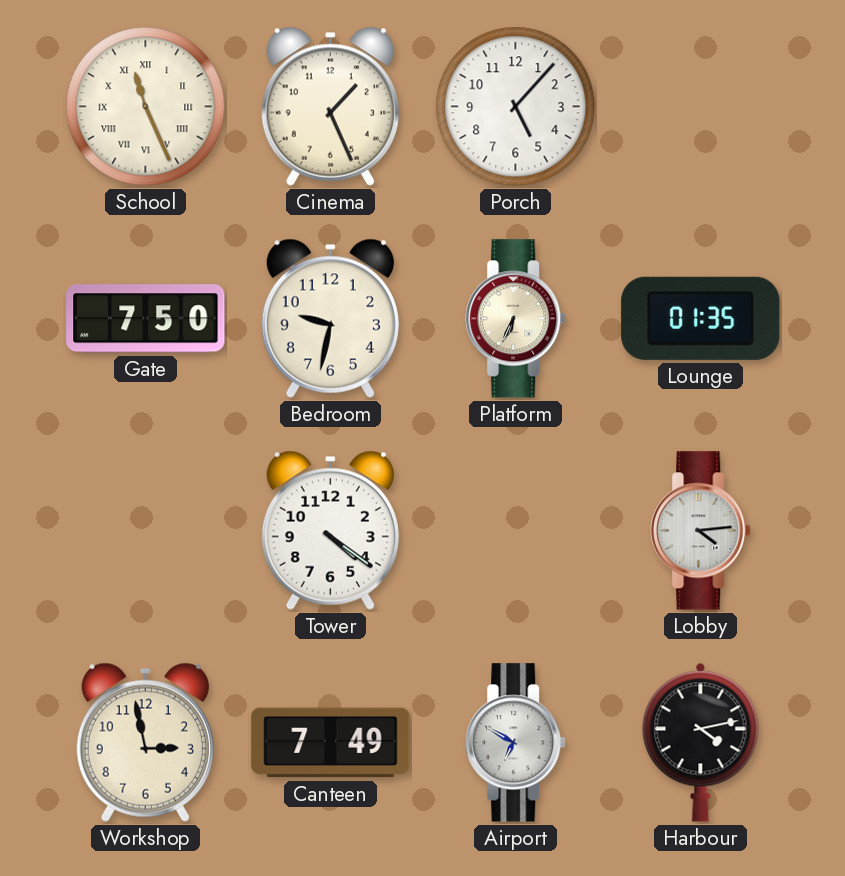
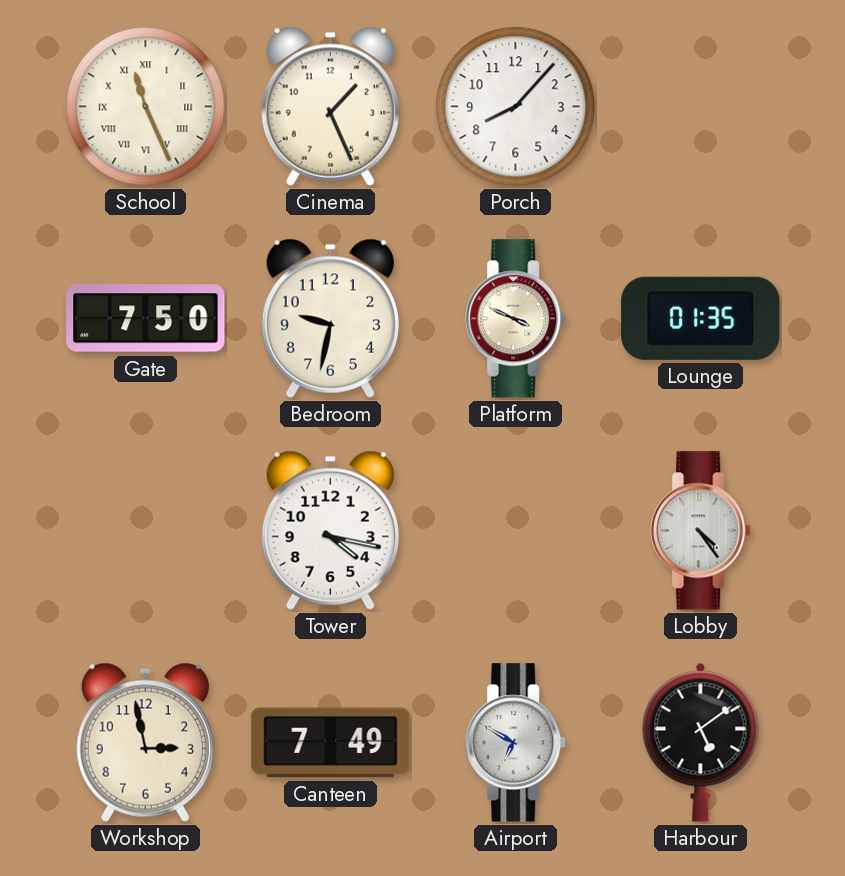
Porch: 5:07 -> 8:07
Platform: 6:34 -> 3:49
Tower: 4:21 -> 4:17
Lobby: 4:14 -> 4:24
Harbour: 4:13 -> 5:09
